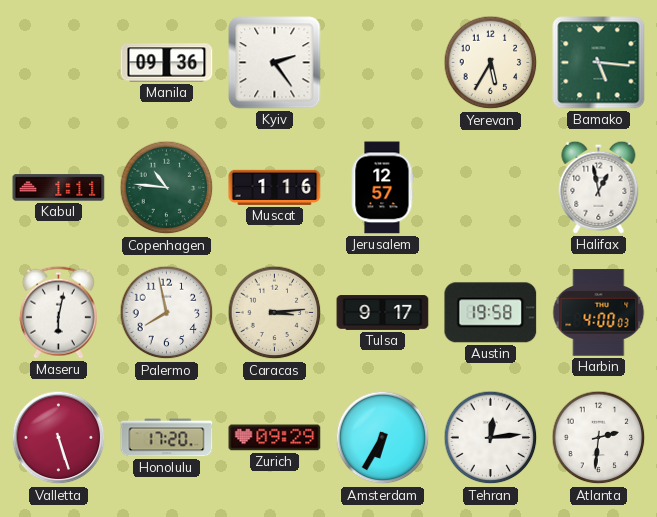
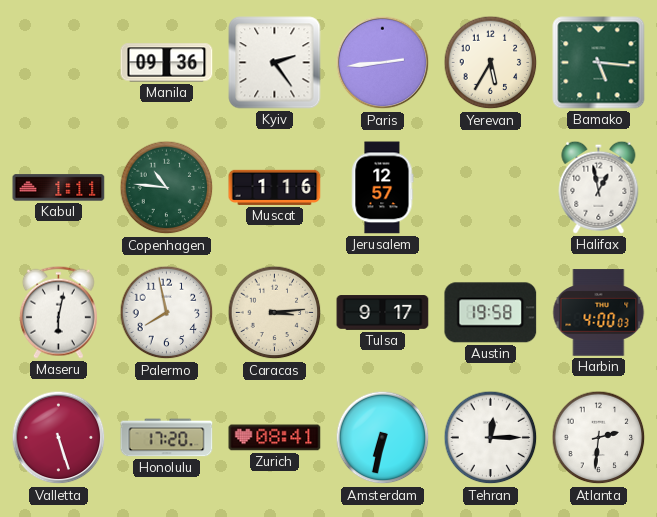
Paris: none -> 2:44
Zurich: 09:29 -> 08:41
Amsterdam: 6:35 -> 6:32
Tehran: 12:14 -> 12:15
